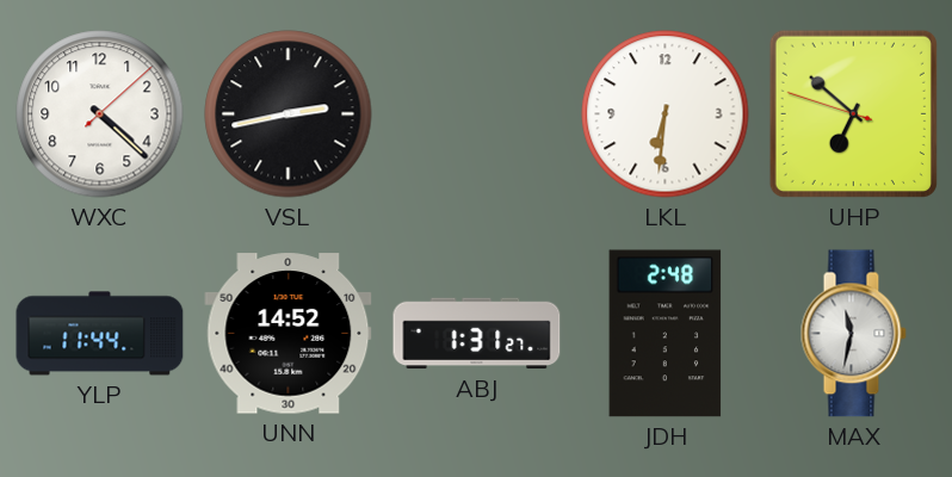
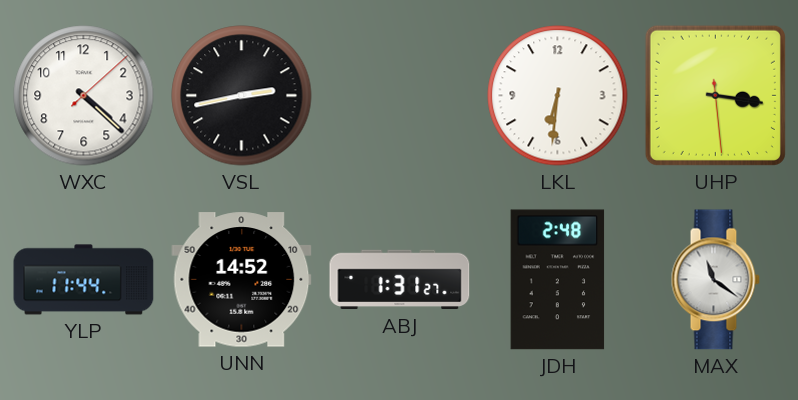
UHP: 6:51 -> 3:16
MAX: 11:32 -> 11:21
